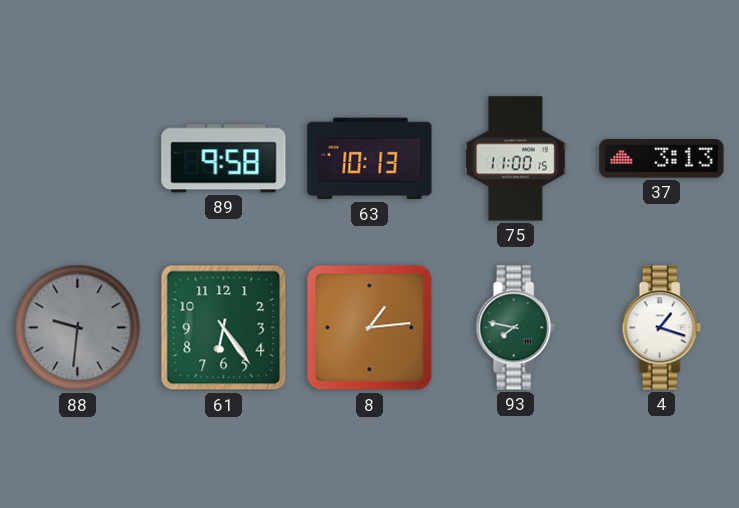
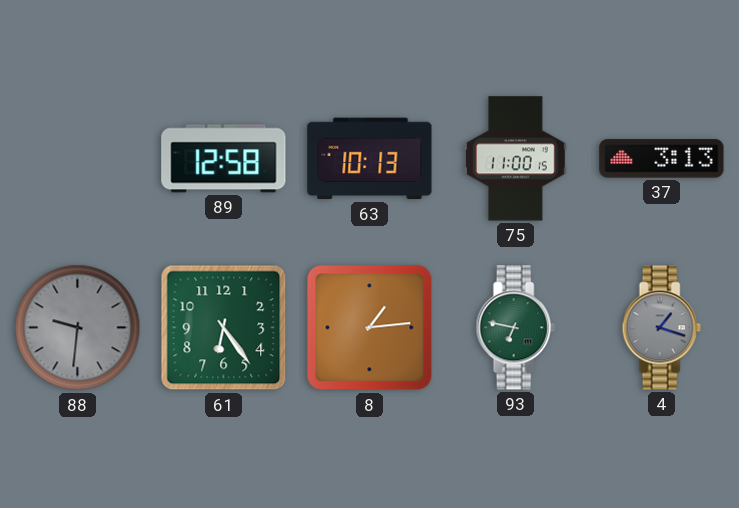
89: 9:58 -> 12:58
93: 7:47 -> 6:47
4 dial: white -> grey
